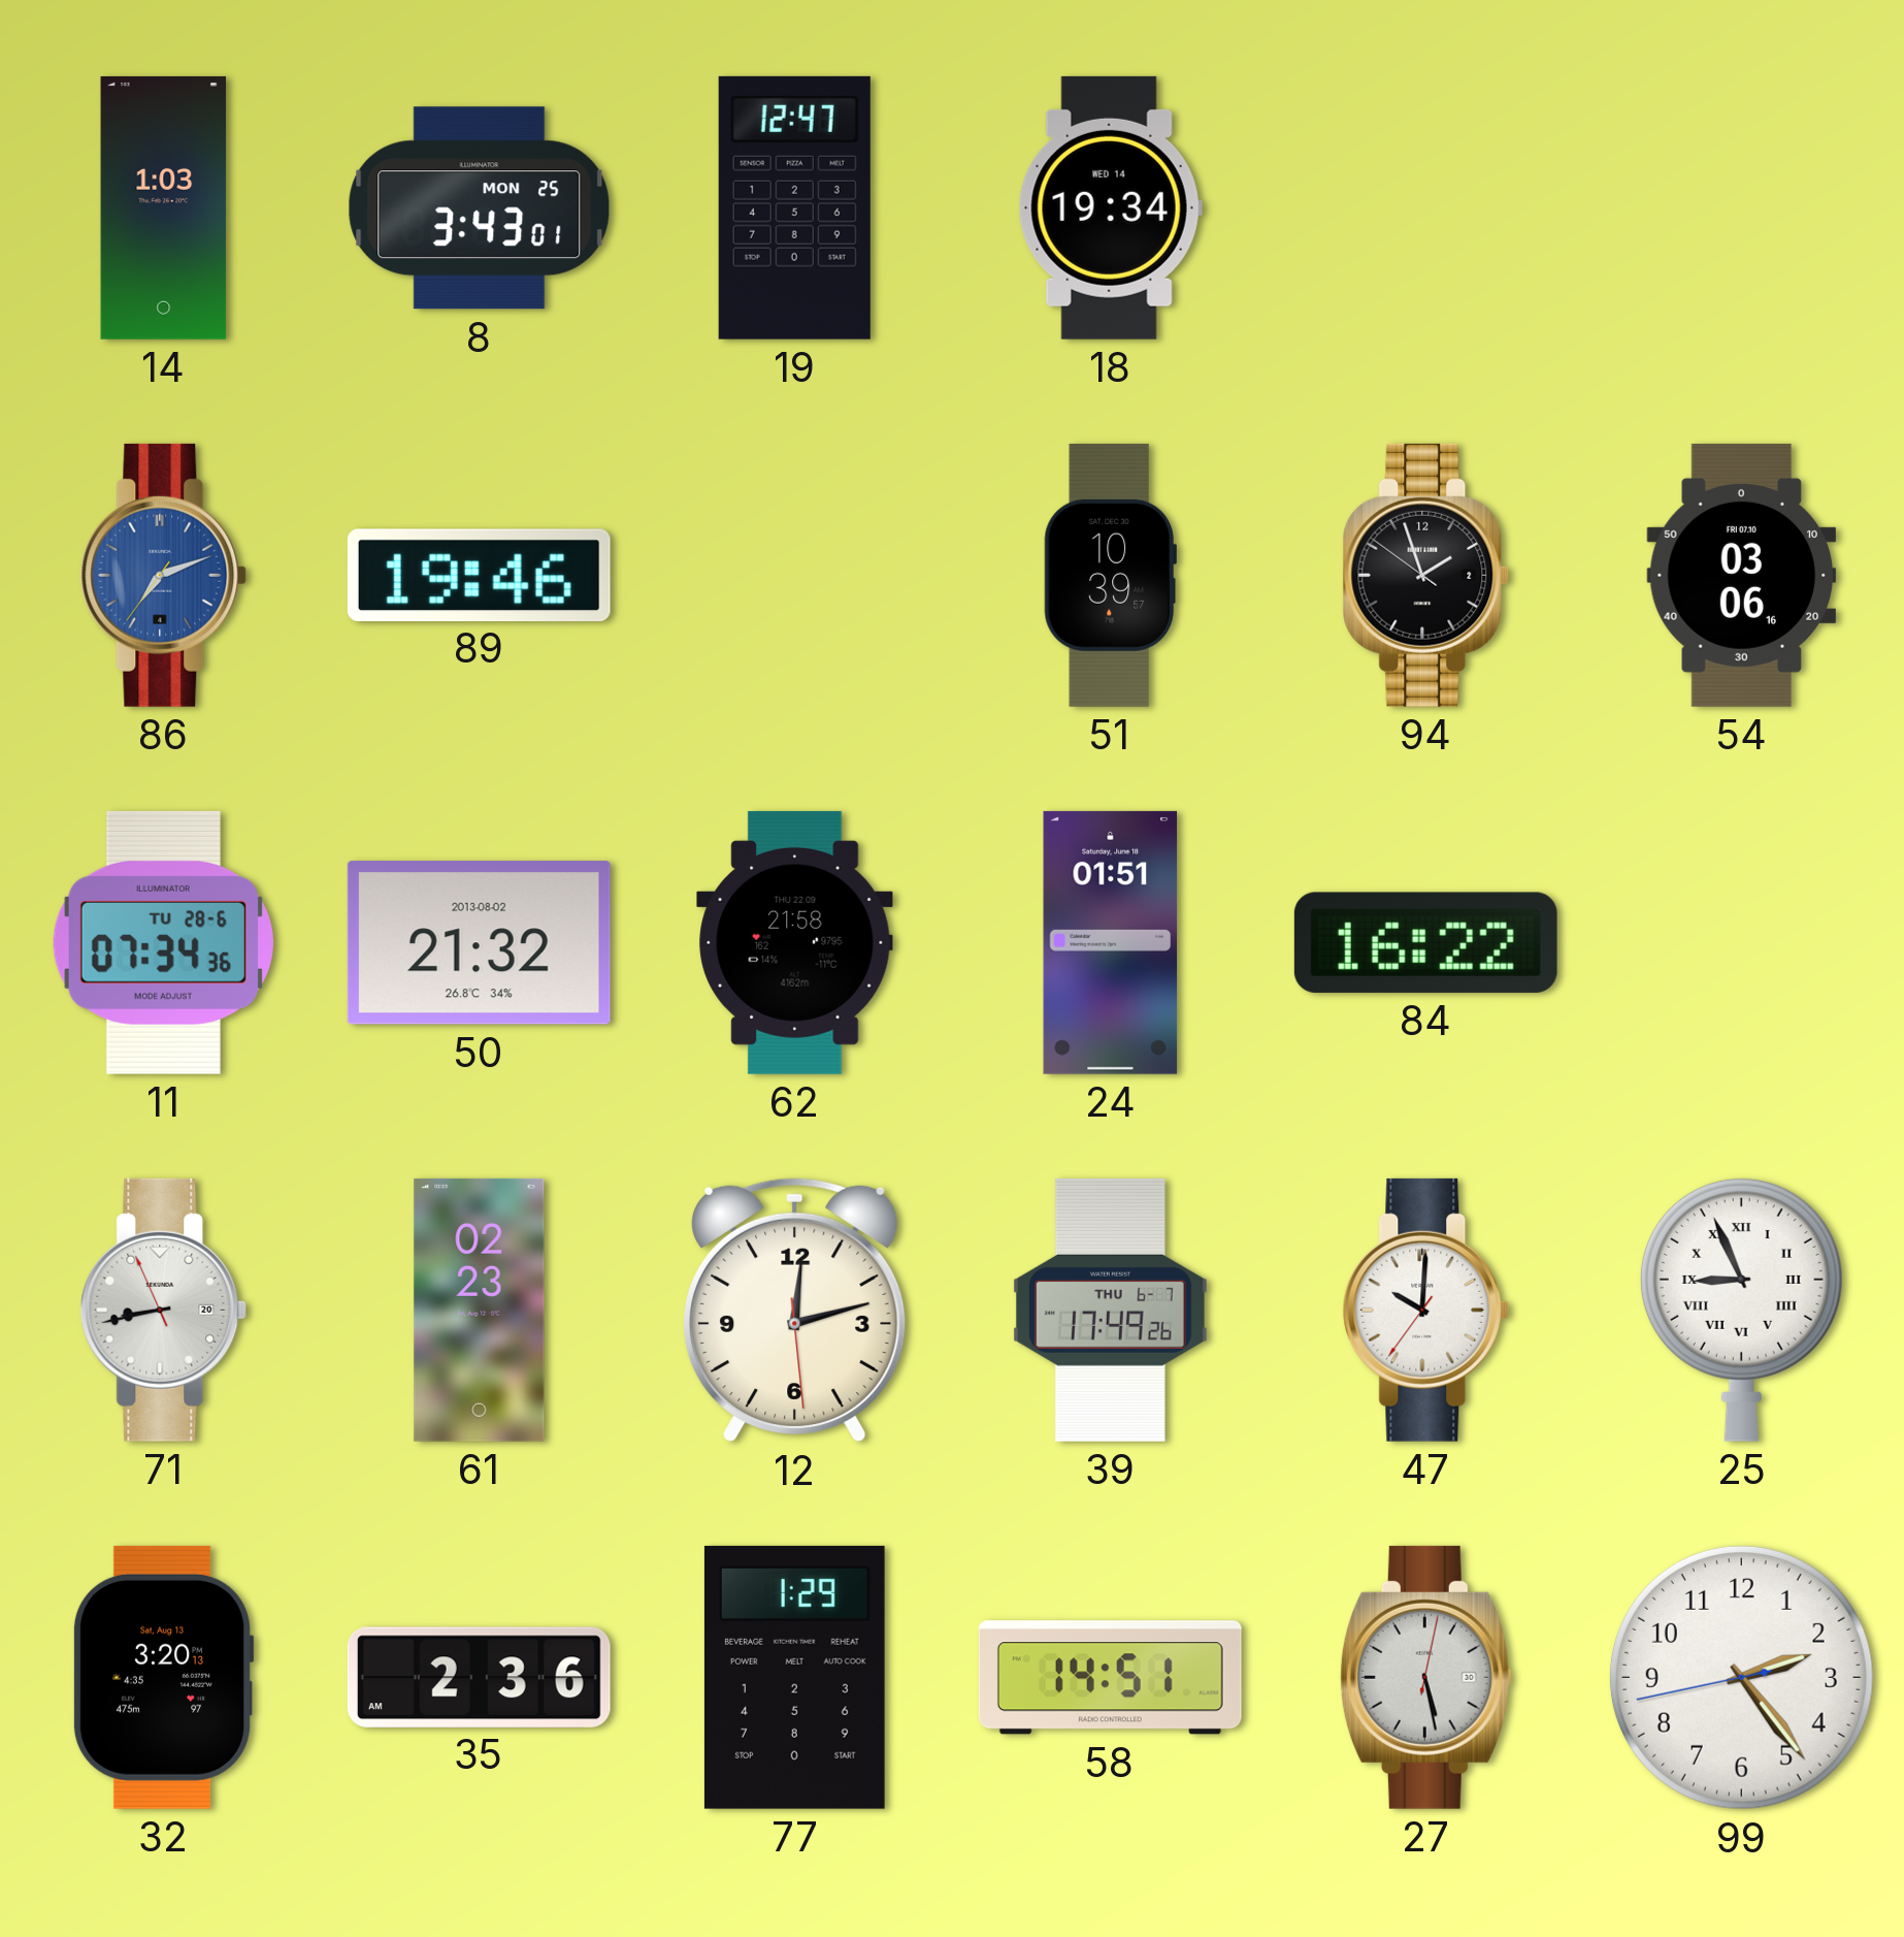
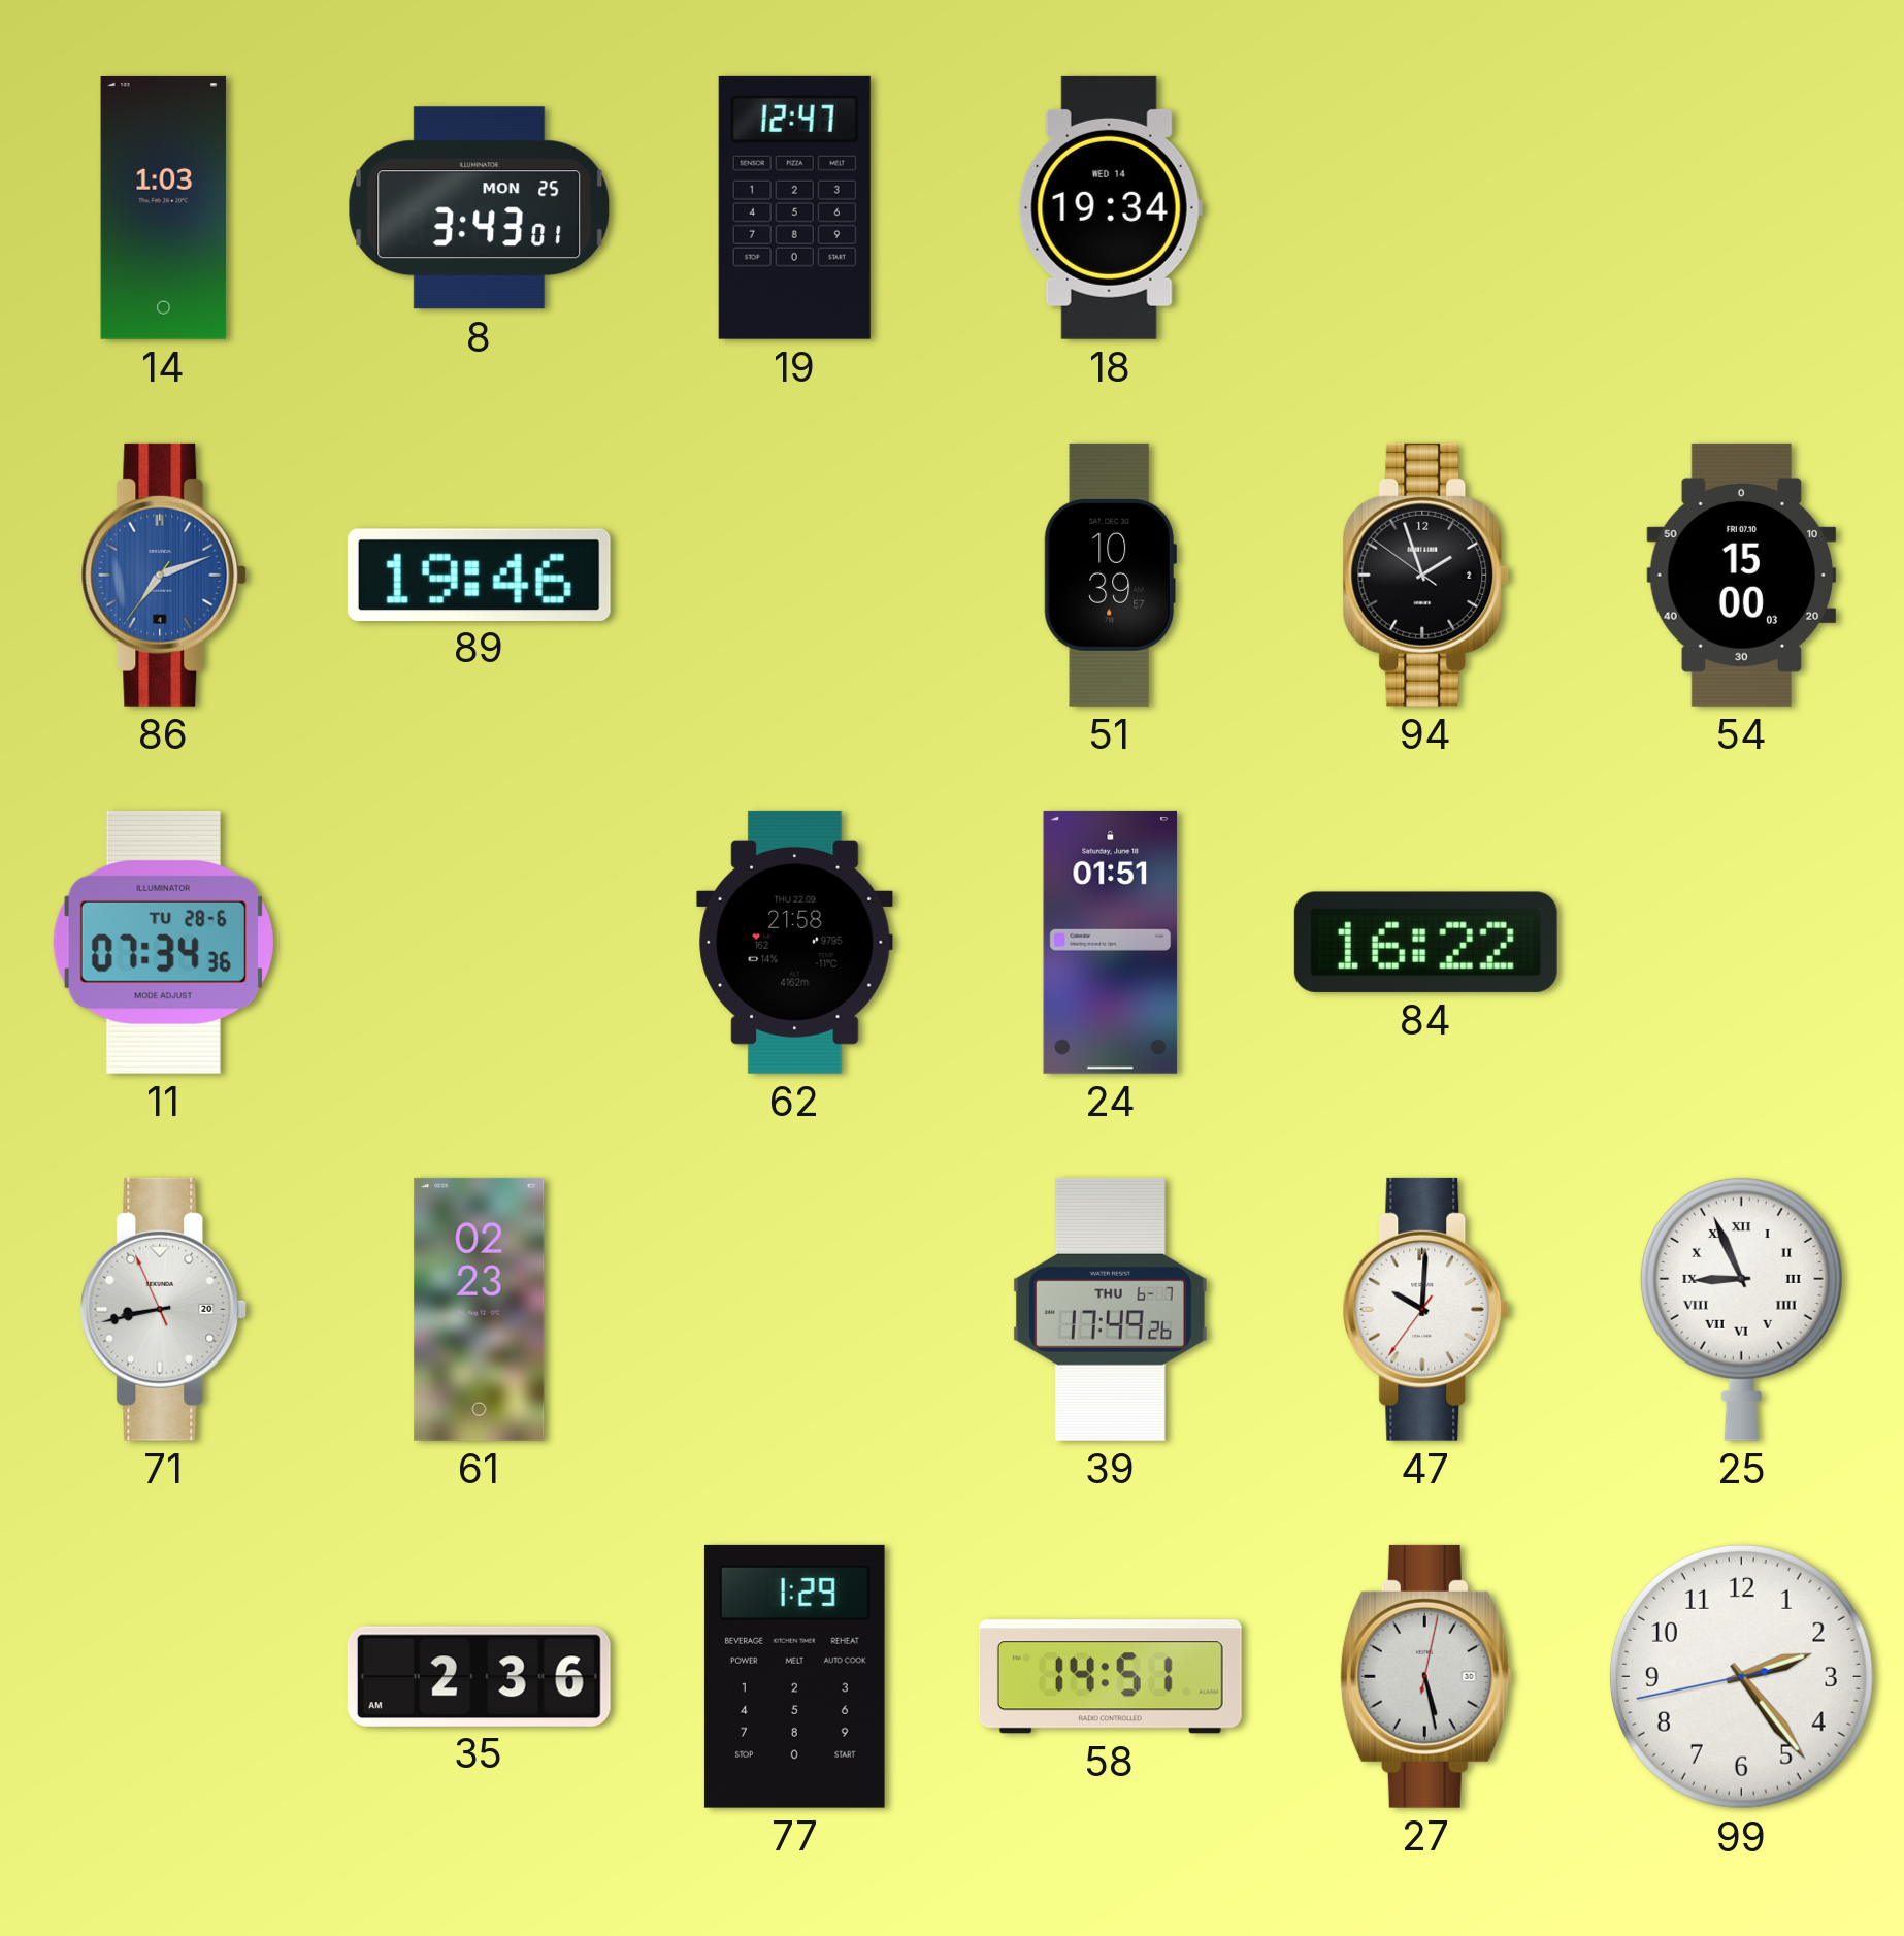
54: 03:06 -> 15:00
50: 21:32 -> none
12: 12:12 -> none
32: 3:20 -> none
